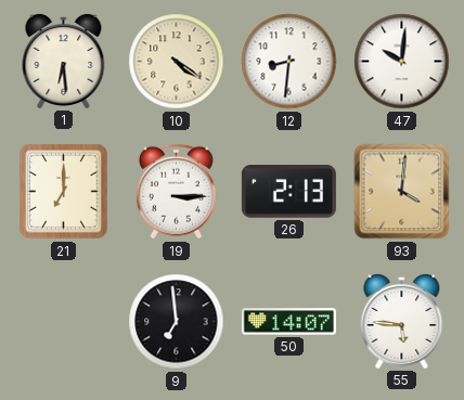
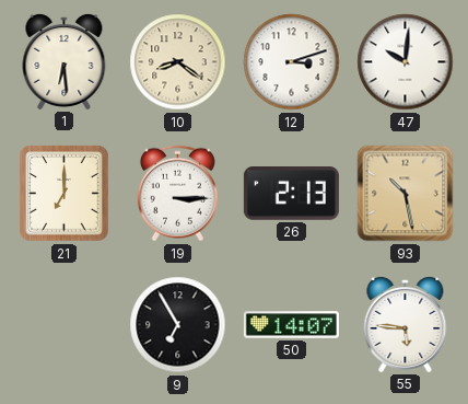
10: 4:21 -> 8:21
12: 8:31 -> 3:12
93: 4:01 -> 10:28
9: 6:59 -> 6:55
